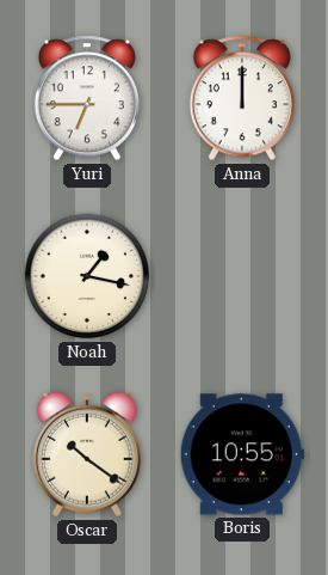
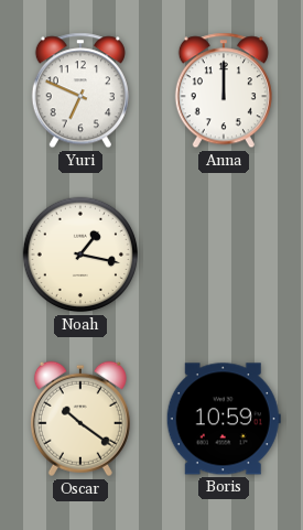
Yuri: 6:45 -> 6:49
Boris: 10:55 -> 10:59
